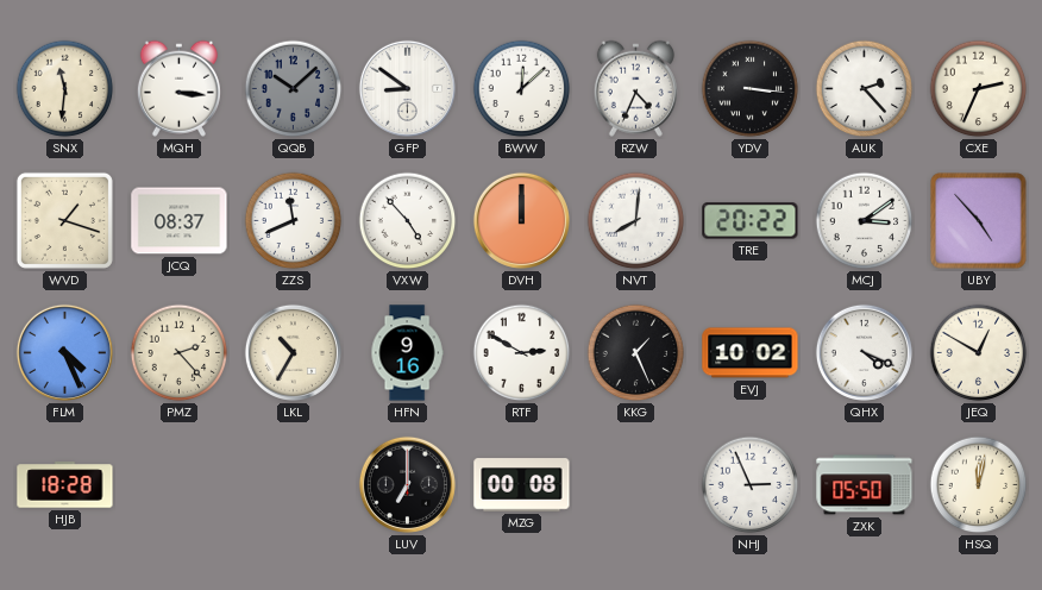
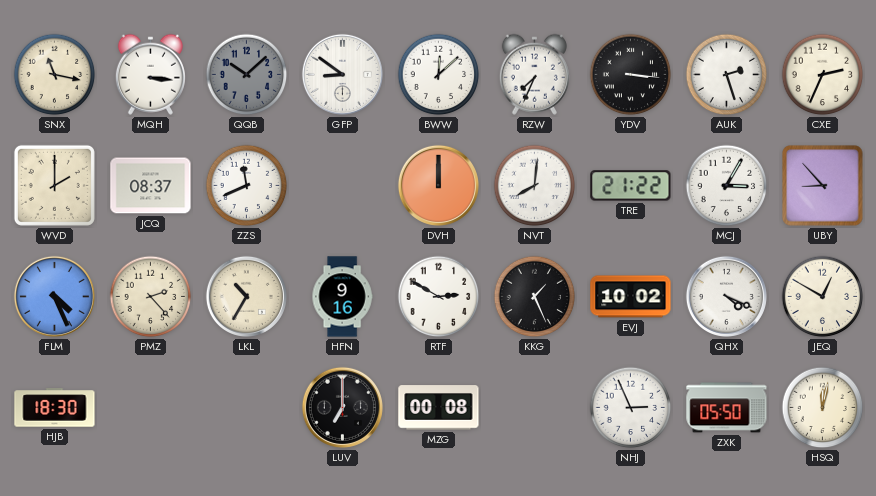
SNX: 11:31 -> 11:17
RZW: 4:34 -> 7:34
AUK: 2:23 -> 2:27
WVD: 1:18 -> 2:00
VXW: 4:53 -> none
TRE: 20:22 -> 21:22
MCJ: 3:09 -> 3:05
UBY: 4:53 -> 8:53
HJB: 18:28 -> 18:30
